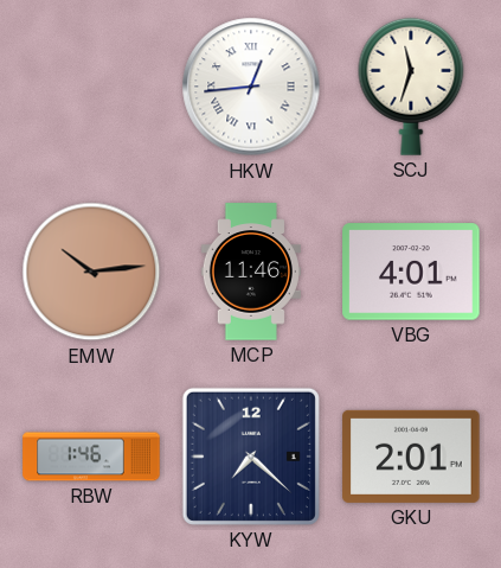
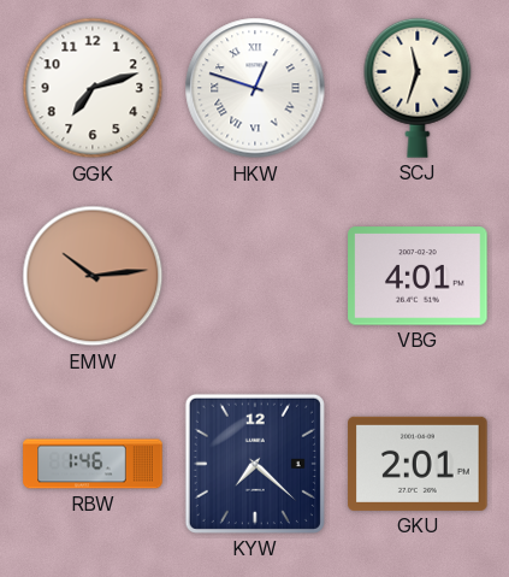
GGK: none -> 7:12
HKW: 12:44 -> 12:48
MCP: 11:46 -> none
